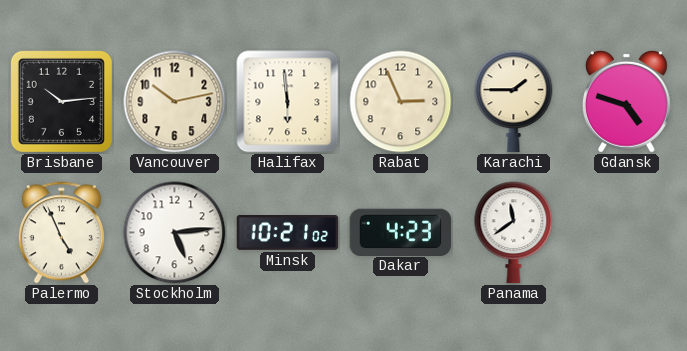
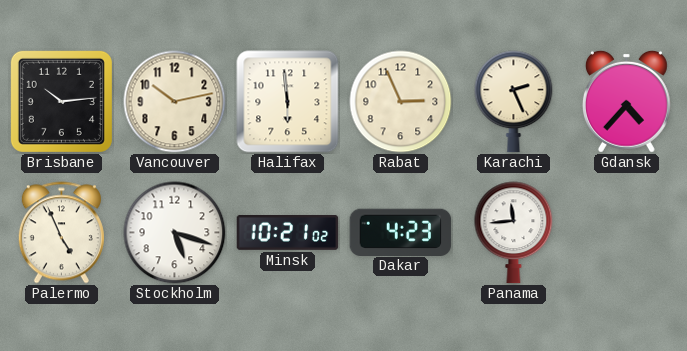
Karachi: 1:45 -> 2:26
Gdansk: 4:48 -> 4:37
Stockholm: 5:14 -> 5:18
Panama: 11:39 -> 11:44
